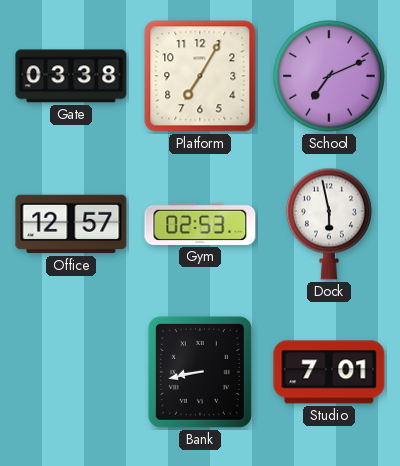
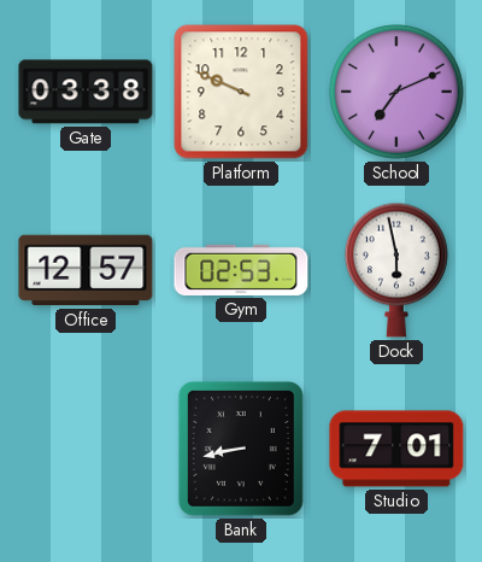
Platform: 7:05 -> 9:49
